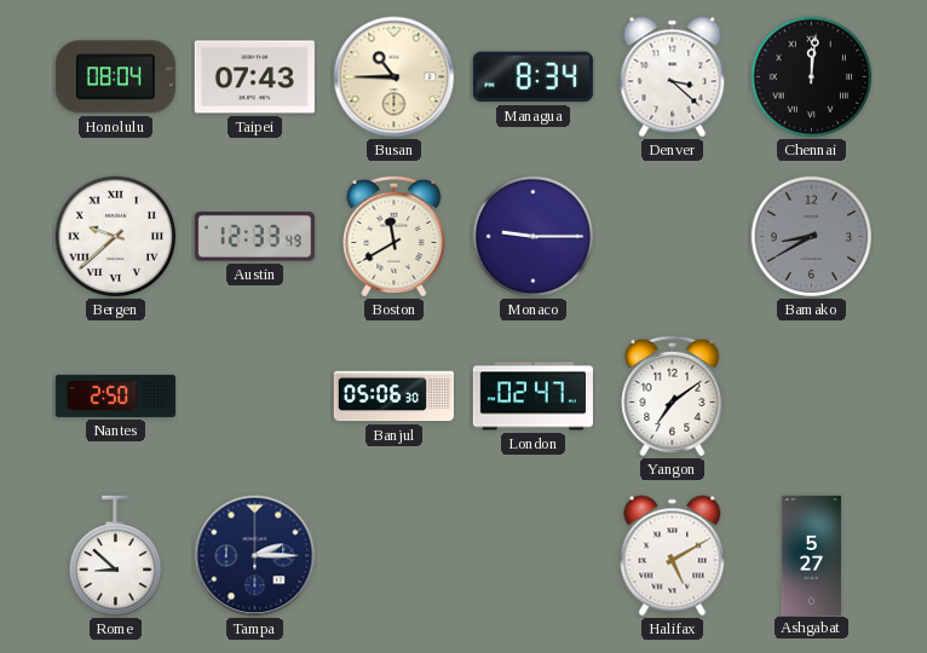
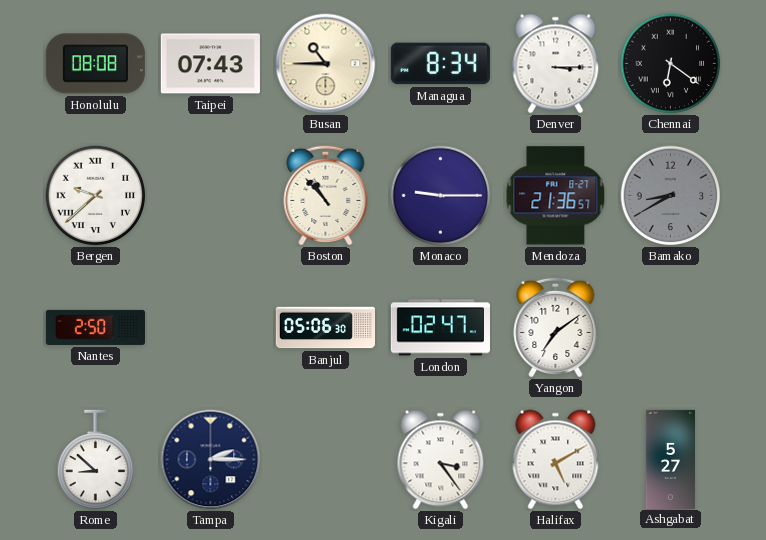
Honolulu: 08:04 -> 08:08
Denver: 3:22 -> 3:15
Chennai: 12:01 -> 6:21
Austin: 12:33 -> none
Boston: 11:40 -> 10:53
Mendoza: none -> 21:36
Kigali: none -> 3:24
